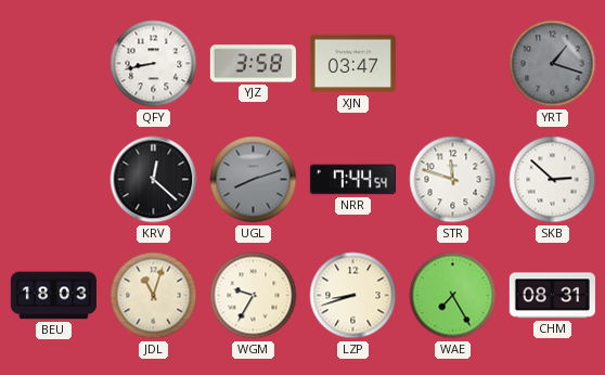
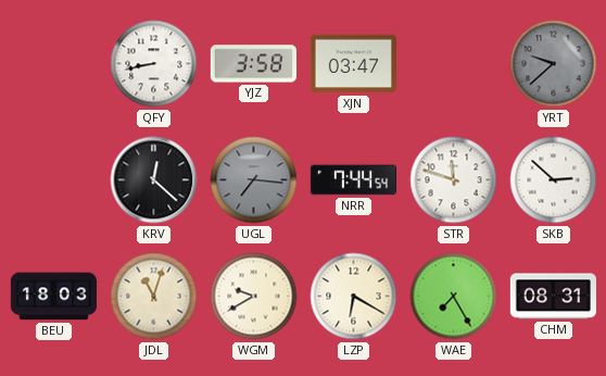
YRT: 1:18 -> 9:38
UGL: 8:12 -> 7:16
WGM: 9:35 -> 9:40
LZP: 8:42 -> 6:20
